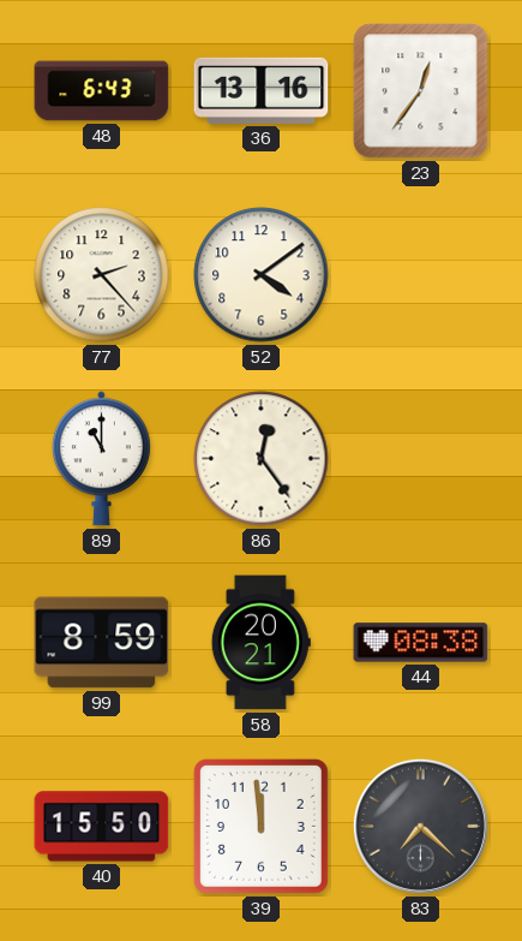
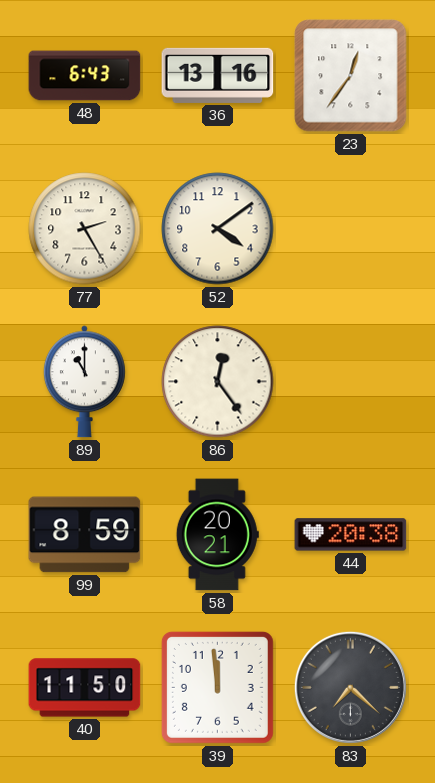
77: 2:23 -> 2:25
44: 08:38 -> 20:38
40: 15:50 -> 11:50
